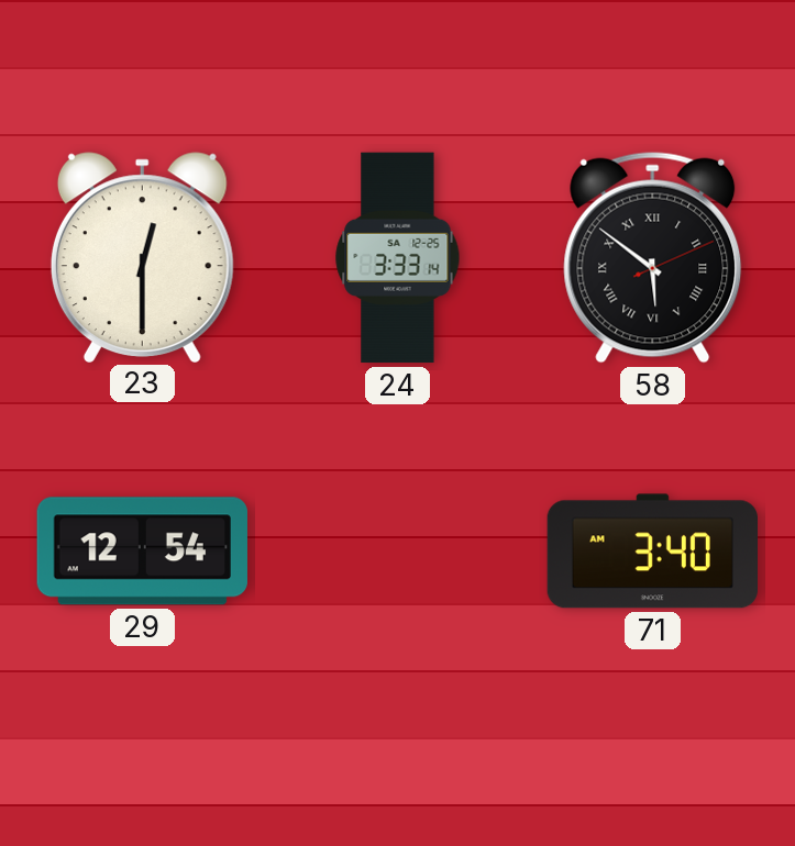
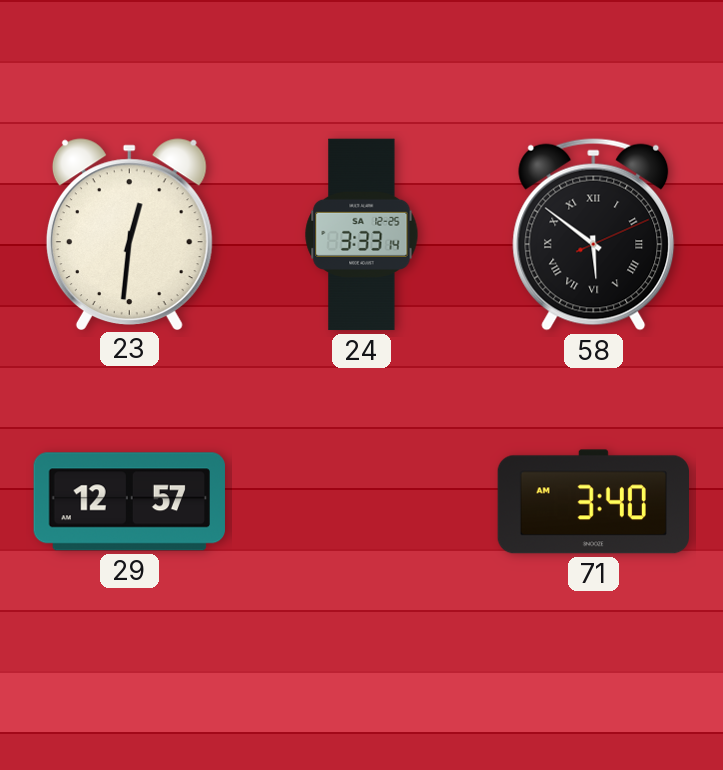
23: 12:30 -> 12:31
29: 12:54 -> 12:57
